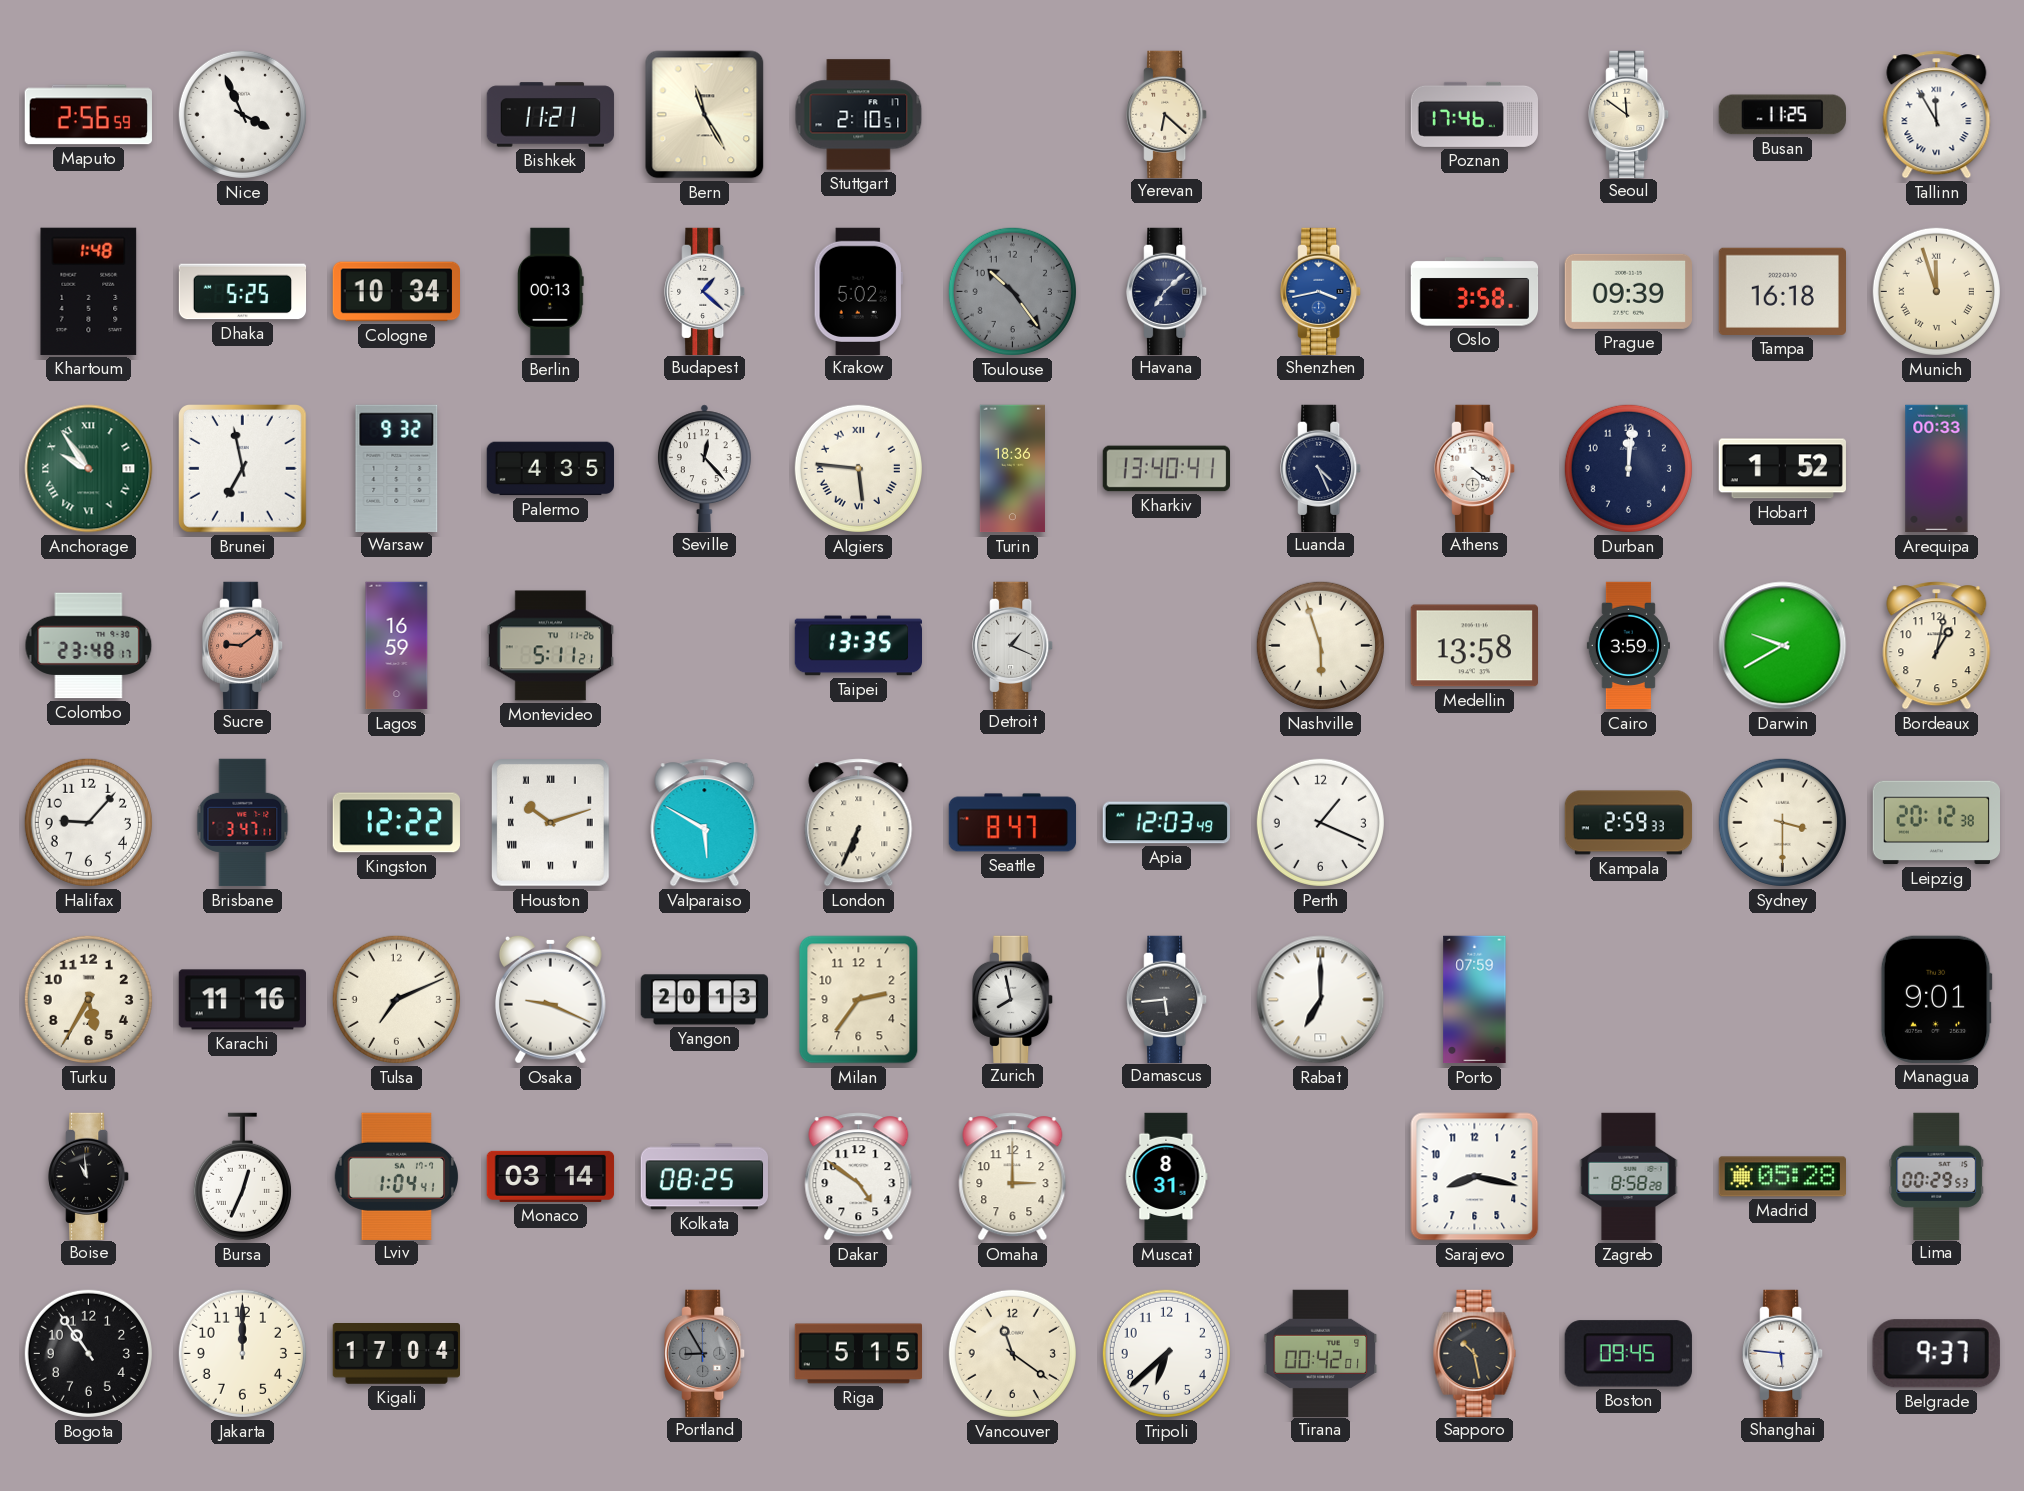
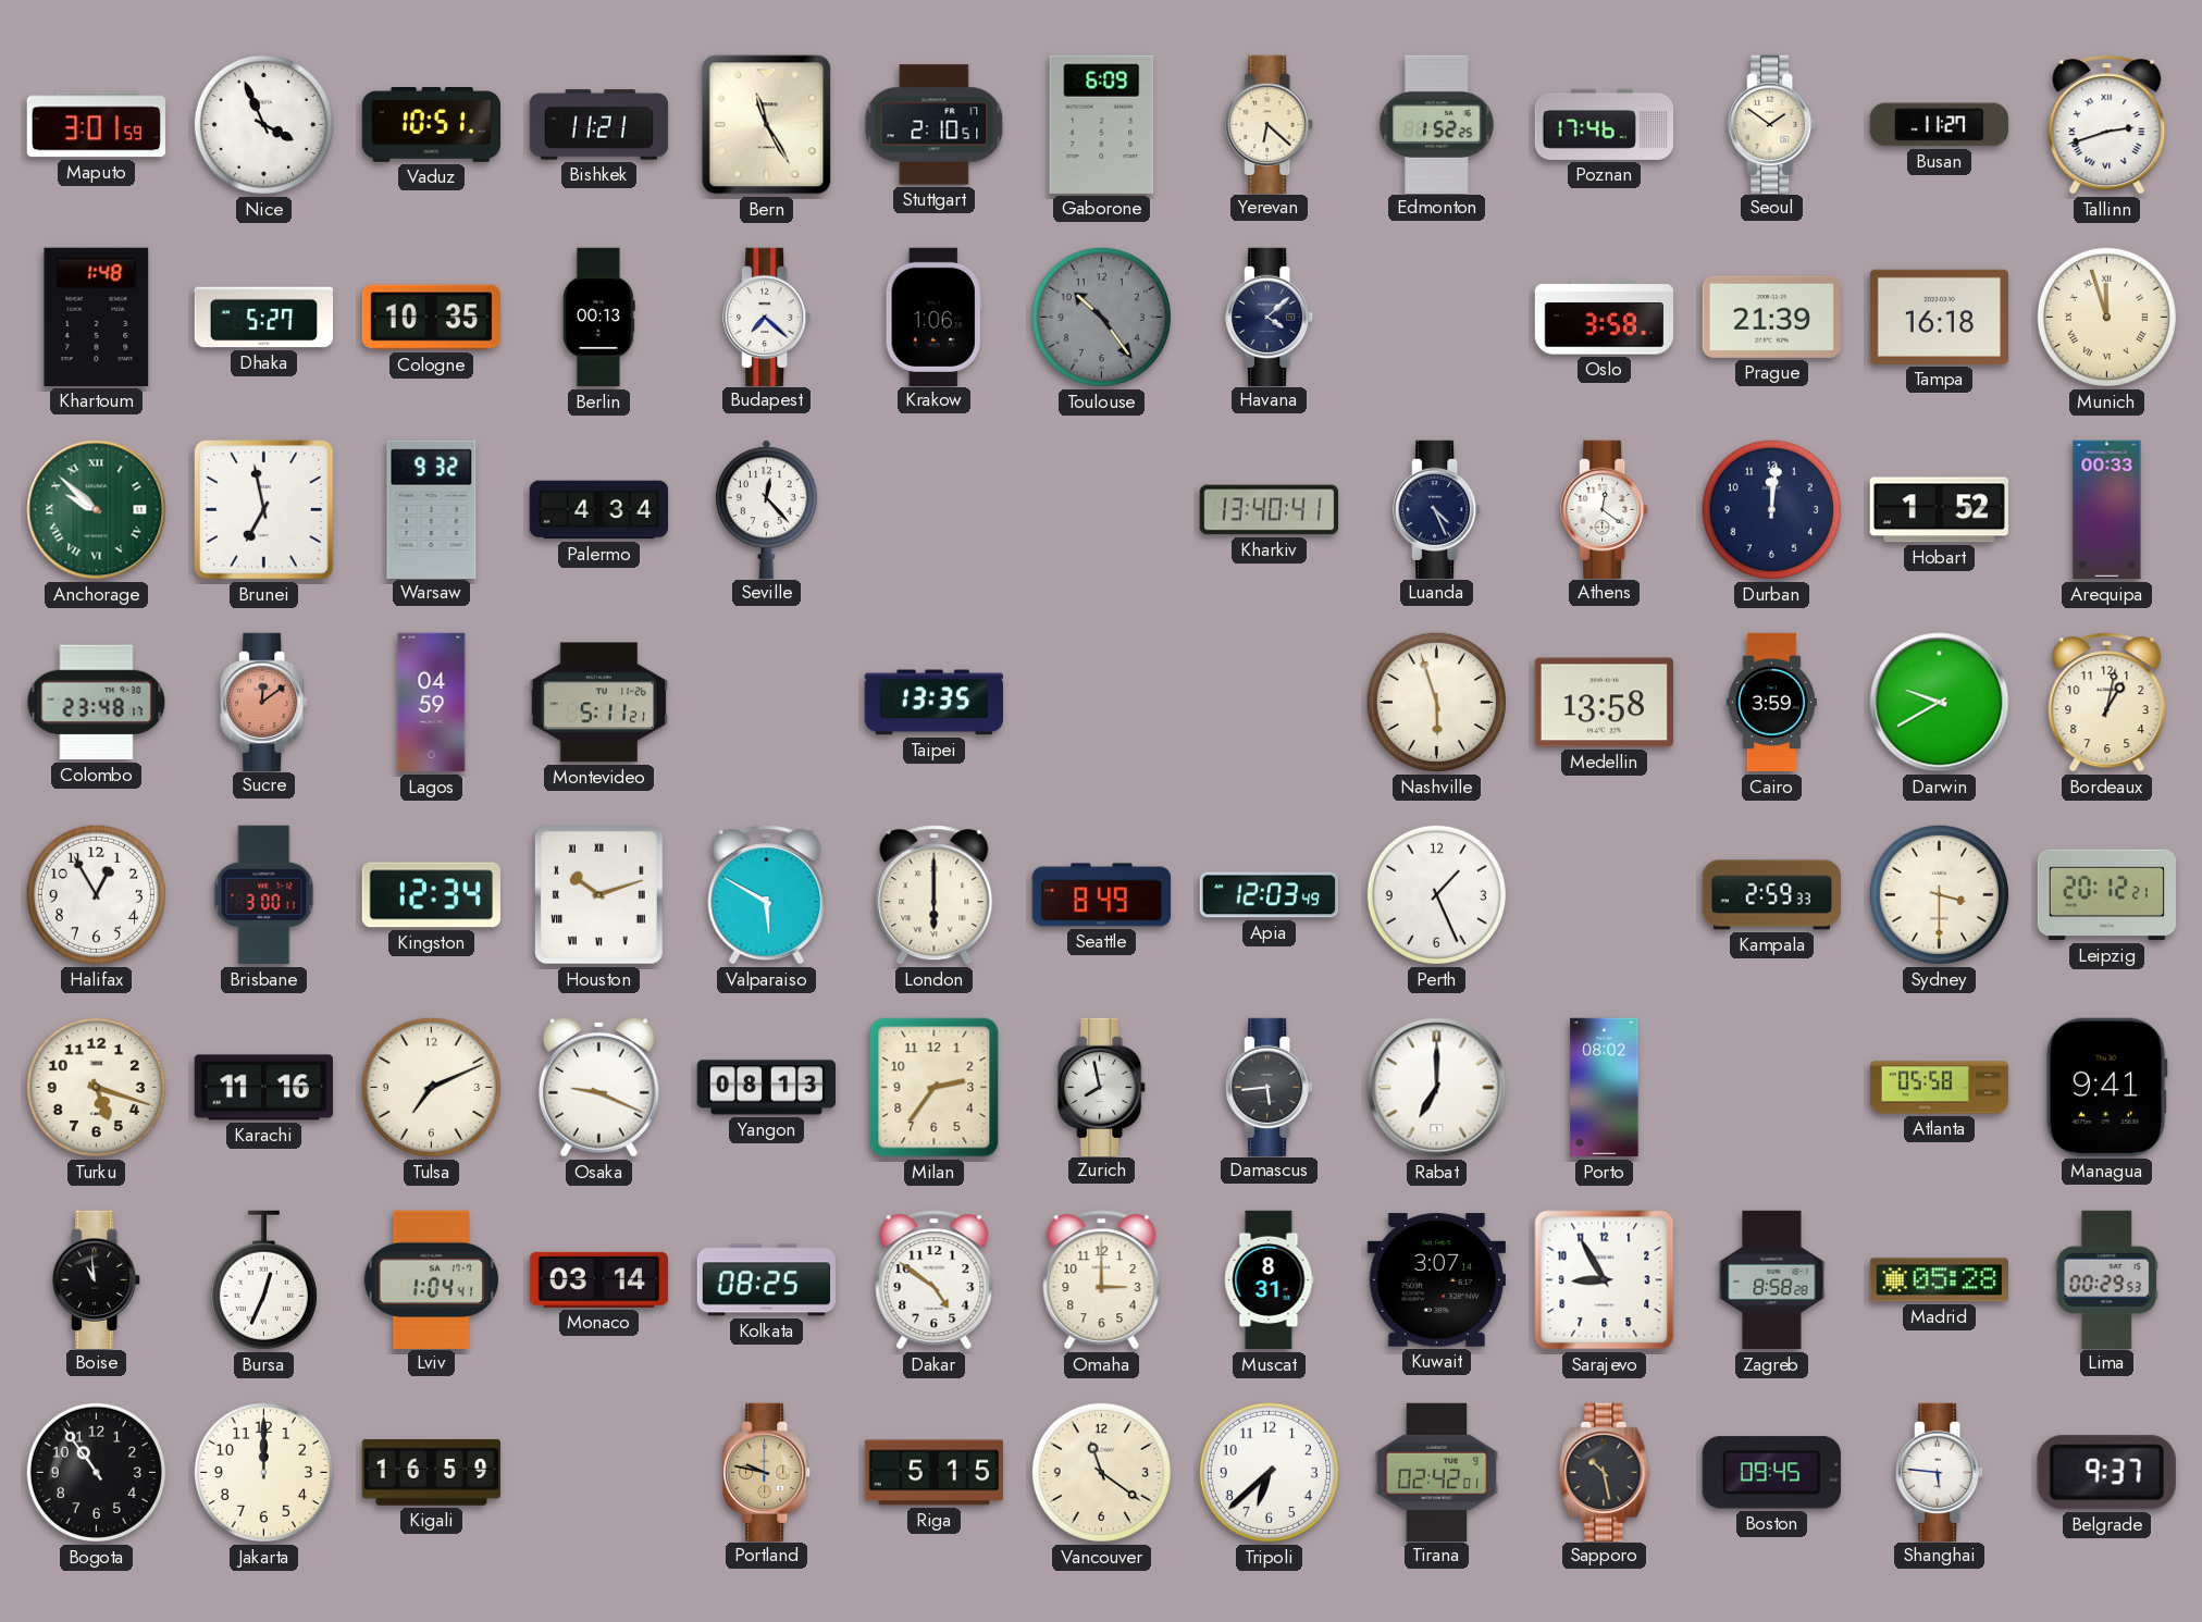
Maputo: 2:56 -> 3:01
Vaduz: none -> 10:51
Gaborone: none -> 6:09
Edmonton: none -> 1:52
Seoul: 11:51 -> 1:51
Busan: 11:25 -> 11:27
Tallinn: 11:55 -> 2:42
Dhaka: 5:25 -> 5:27
Cologne: 10:34 -> 10:35
Budapest: 1:22 -> 7:22
Krakow: 5:02 -> 1:06
Havana: 7:08 -> 4:08
Shenzhen: 3:43 -> none
Prague: 09:39 -> 21:39
Anchorage: 9:54 -> 9:52
Palermo: 4:35 -> 4:34
Algiers: 5:46 -> none
Turin: 18:36 -> none
Athens: 4:21 -> 12:21
Sucre: 9:09 -> 12:09
Lagos: 16:59 -> 04:59
Detroit: 1:19 -> none
Halifax: 9:07 -> 12:55
Brisbane: 3:47 -> 3:00
Kingston: 12:22 -> 12:34
London: 6:34 -> 6:00
Seattle: 8:47 -> 8:49
Perth: 1:19 -> 1:26
Leipzig: 20:12:38 -> 20:12:21
Turku: 5:35 -> 5:18
Yangon: 20:13 -> 08:13
Porto: 07:59 -> 08:02
Atlanta: none -> 05:58
Managua: 9:01 -> 9:41
Kuwait: none -> 3:07
Sarajevo: 8:17 -> 8:55
Kigali: 17:04 -> 16:59
Portland: 8:55 -> 9:47
Portland dial: grey -> champagne
Tirana: 00:42 -> 02:42
